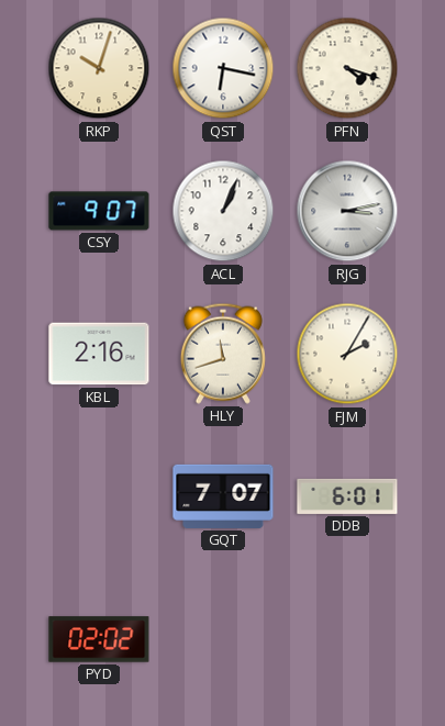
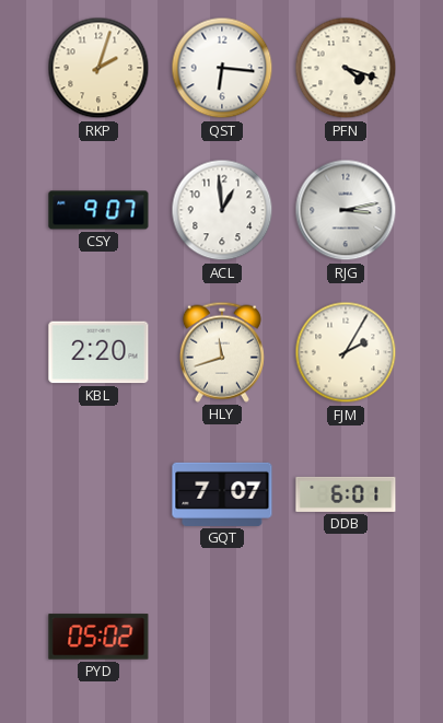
RKP: 10:03 -> 2:03
QST: 6:17 -> 6:16
ACL: 1:04 -> 12:59
KBL: 2:16 -> 2:20
PYD: 02:02 -> 05:02
